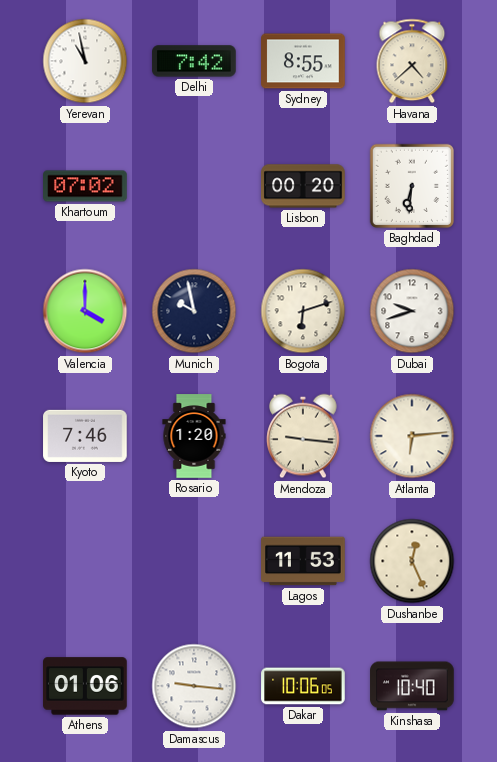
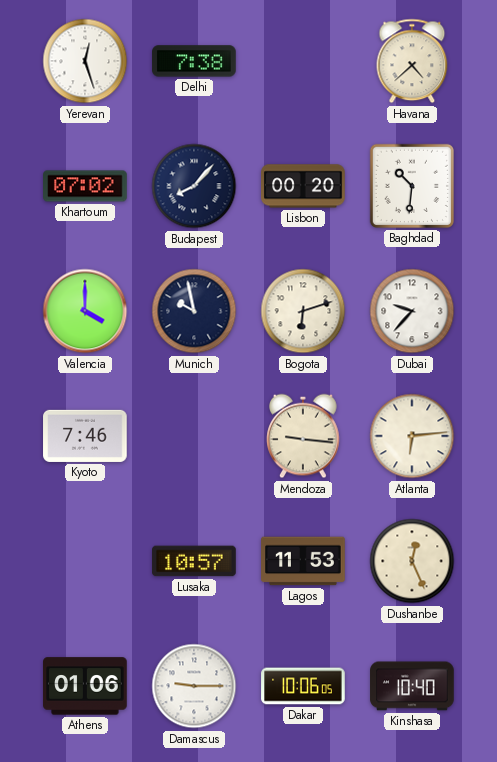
Yerevan: 10:58 -> 12:27
Delhi: 7:42 -> 7:38
Sydney: 8:55 -> none
Budapest: none -> 8:07
Baghdad: 6:31 -> 10:31
Dubai: 9:42 -> 9:37
Rosario: 1:20 -> none
Lusaka: none -> 10:57
Damascus: 9:16 -> 9:15
